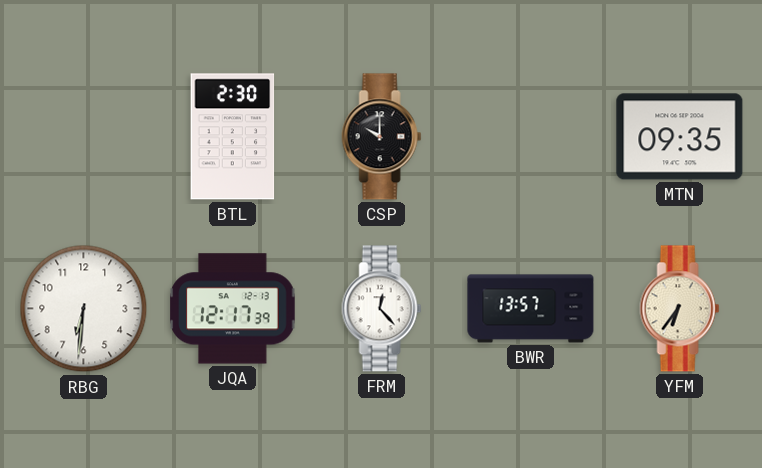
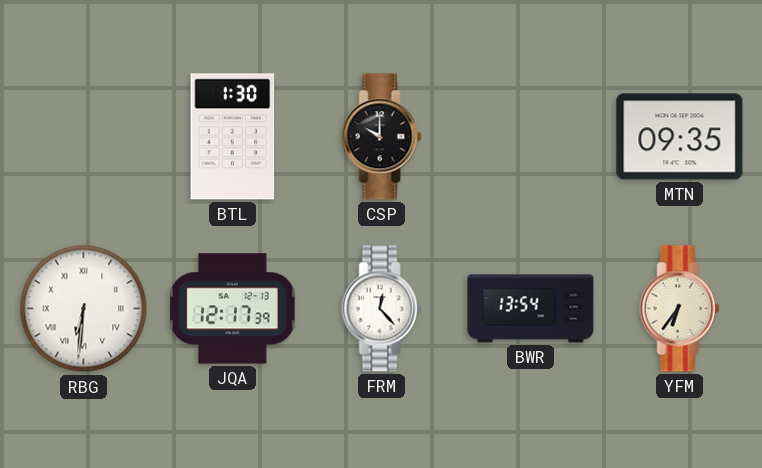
BTL: 2:30 -> 1:30
RBG numerals: Arabic -> Roman
BWR: 13:57 -> 13:54
